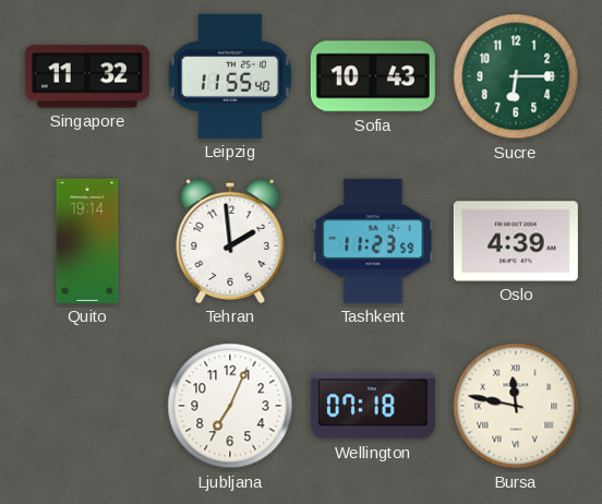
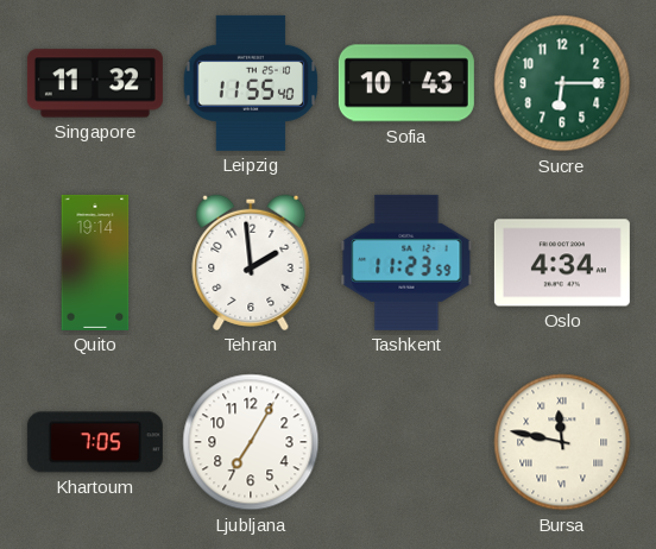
Oslo: 4:39 -> 4:34
Khartoum: none -> 7:05
Ljubljana: 7:04 -> 7:05
Wellington: 07:18 -> none
